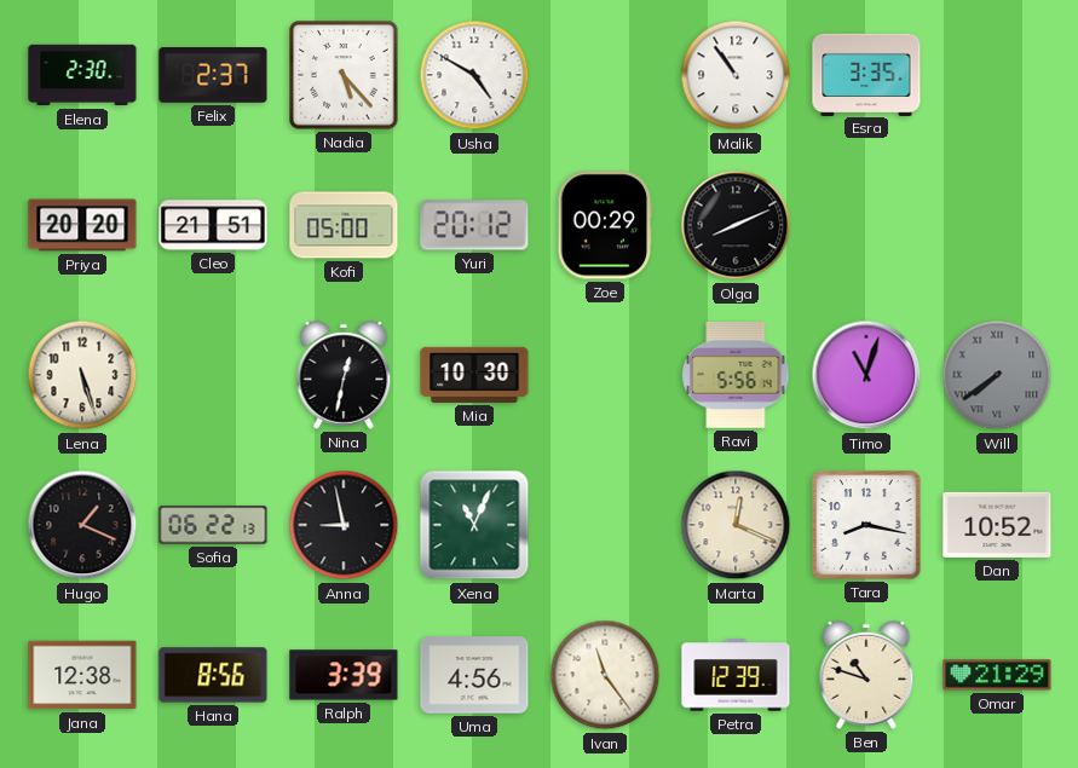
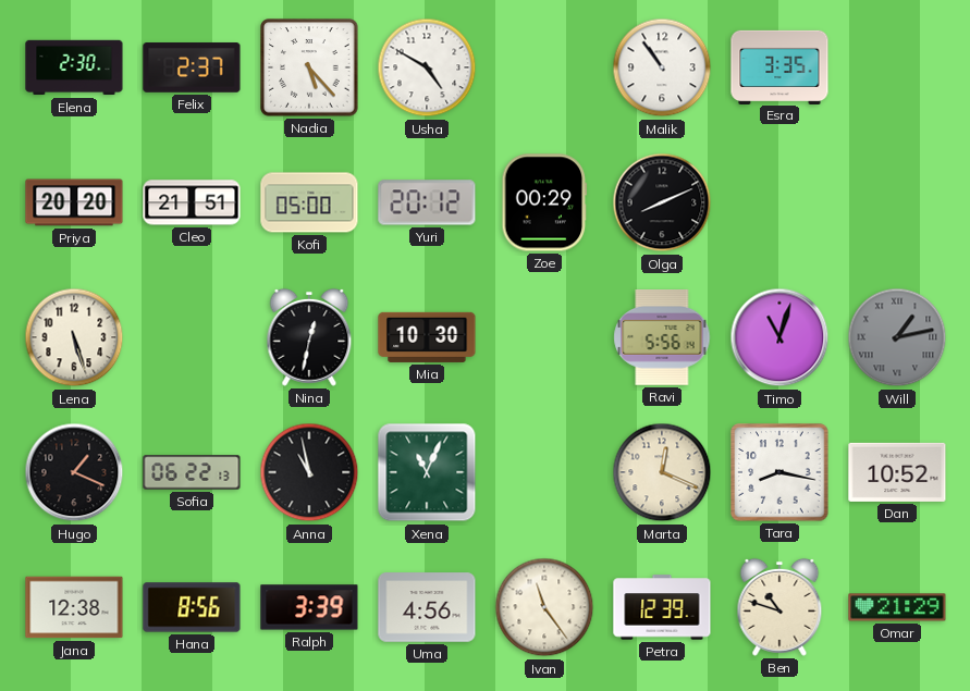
Will: 7:39 -> 1:13
Anna: 8:58 -> 10:58
